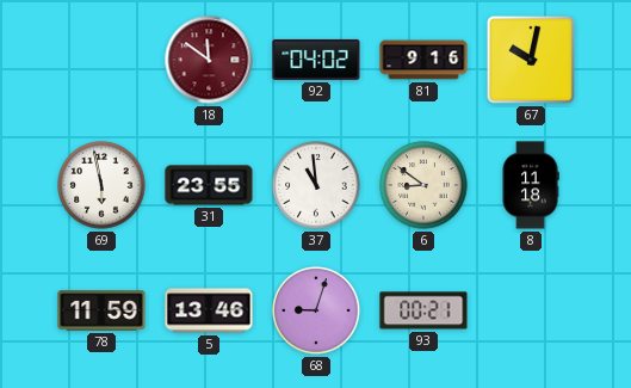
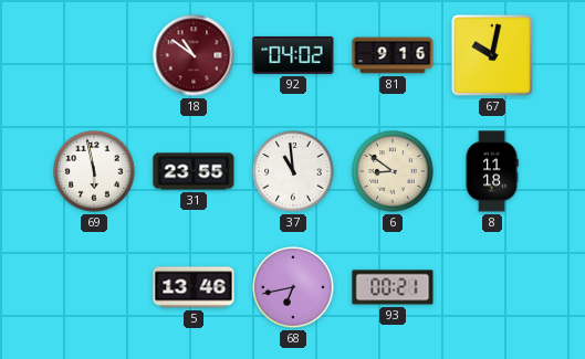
18: 11:51 -> 10:51
78: 11:59 -> none
68: 9:03 -> 6:43
